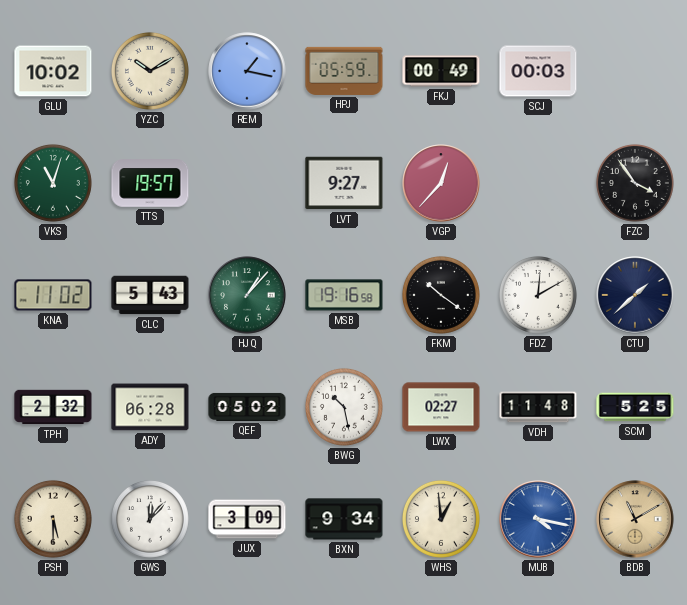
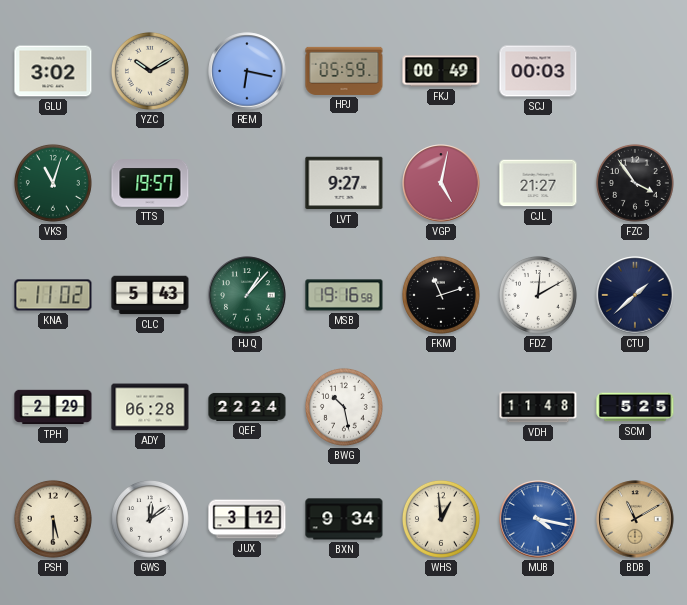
GLU: 10:02 -> 3:02
REM: 1:17 -> 6:17
VGP: 12:37 -> 5:02
CJL: none -> 21:27
FKM: 10:21 -> 11:12
TPH: 2:32 -> 2:29
QEF: 05:02 -> 22:24
LWX: 02:27 -> none
GWS: 12:07 -> 12:09
JUX: 3:09 -> 3:12
